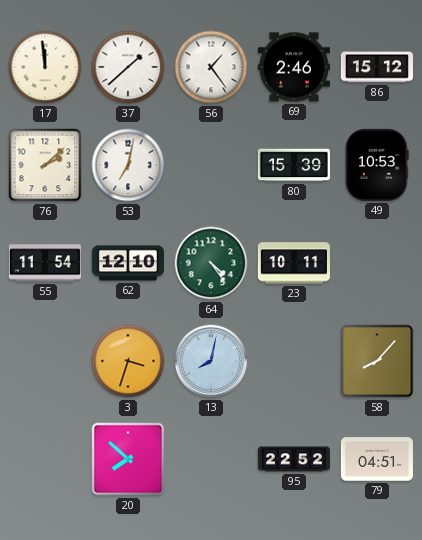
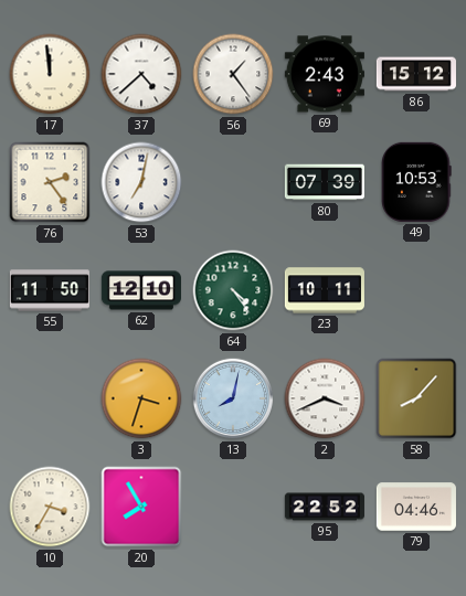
37: 1:38 -> 4:38
69: 2:46 -> 2:43
76: 2:08 -> 2:24
80: 15:39 -> 07:39
55: 11:54 -> 11:50
2: none -> 3:41
10: none -> 3:35
20: 7:52 -> 7:55
79: 04:51 -> 04:46
